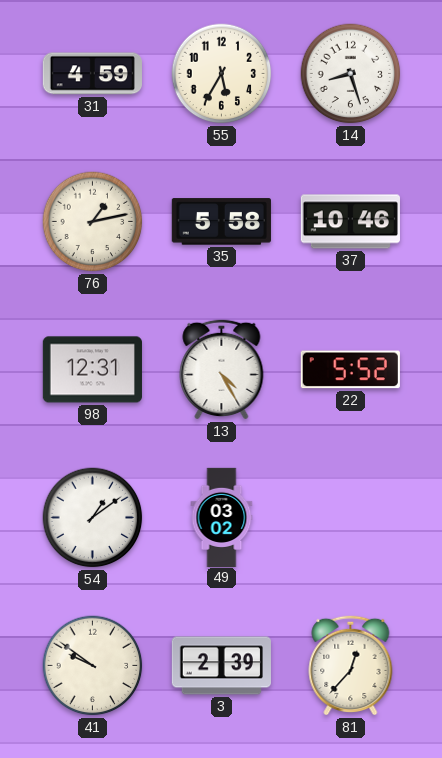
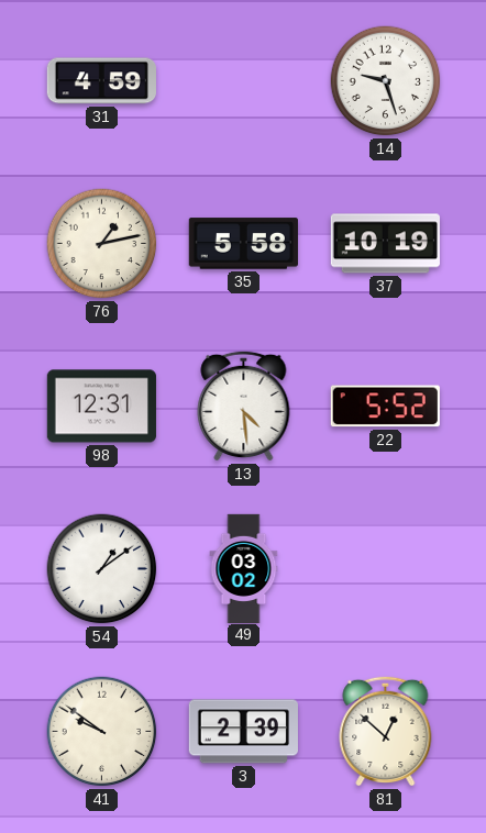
55: 5:35 -> none
14: 8:27 -> 9:27
37: 10:46 -> 10:19
13: 4:25 -> 4:29
81: 12:37 -> 12:52
